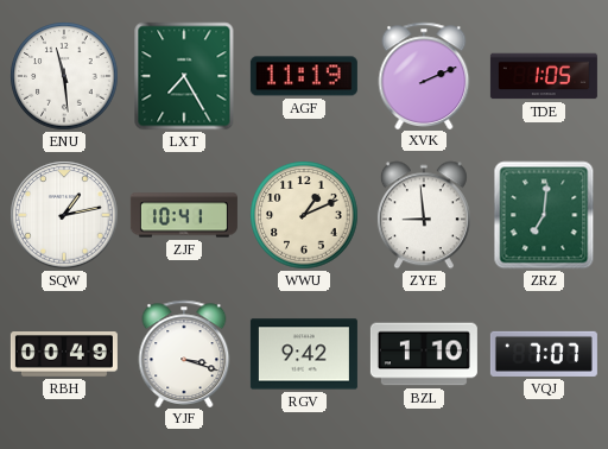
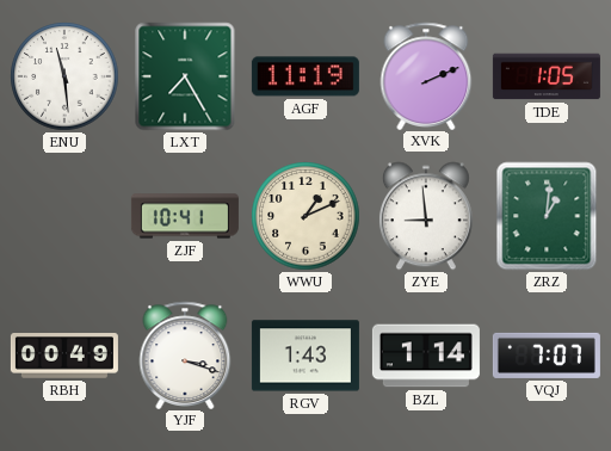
SQW: 1:13 -> none
ZRZ: 7:01 -> 1:01
RGV: 9:42 -> 1:43
BZL: 1:10 -> 1:14
